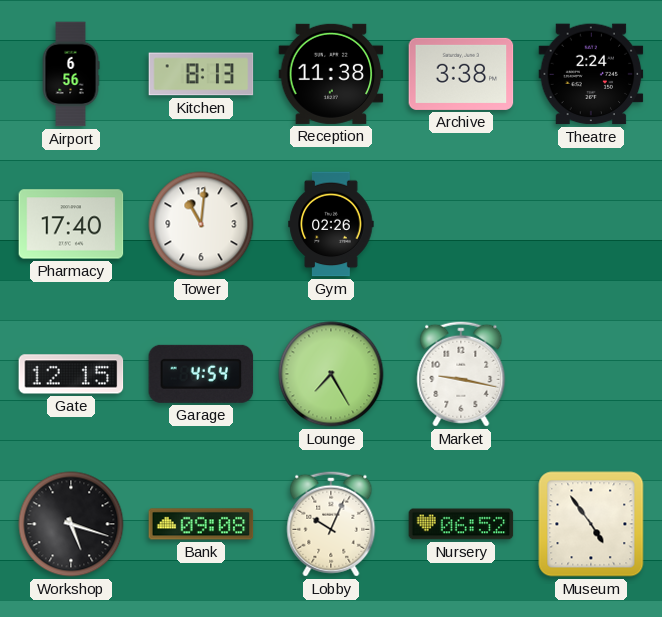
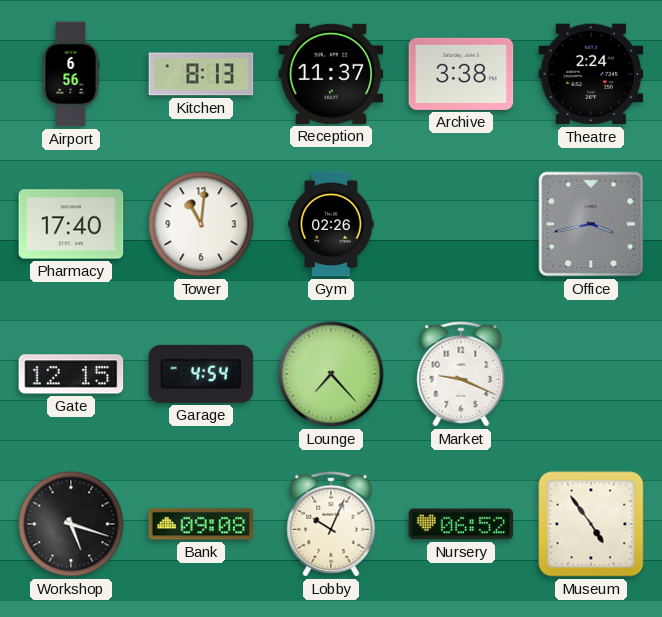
Reception: 11:38 -> 11:37
Office: none -> 3:43
Lounge: 7:25 -> 7:23
Market: 9:17 -> 9:19
